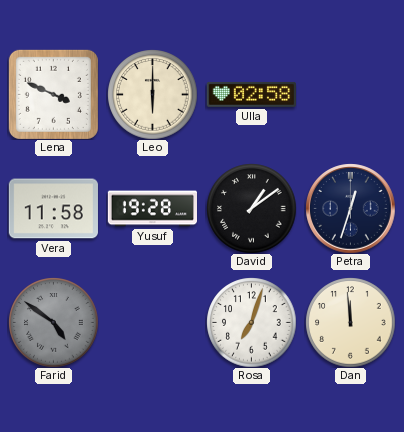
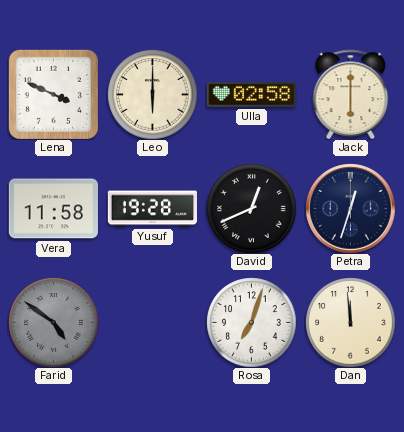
Jack: none -> 6:00
David: 1:09 -> 12:41
